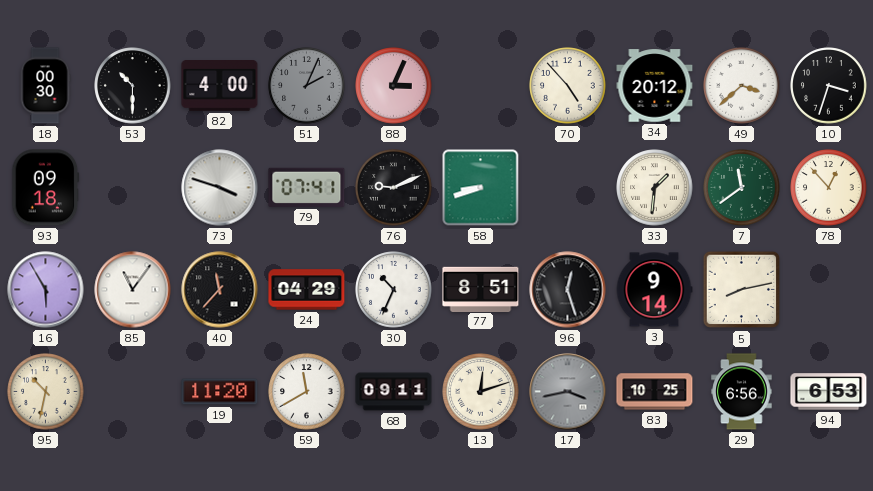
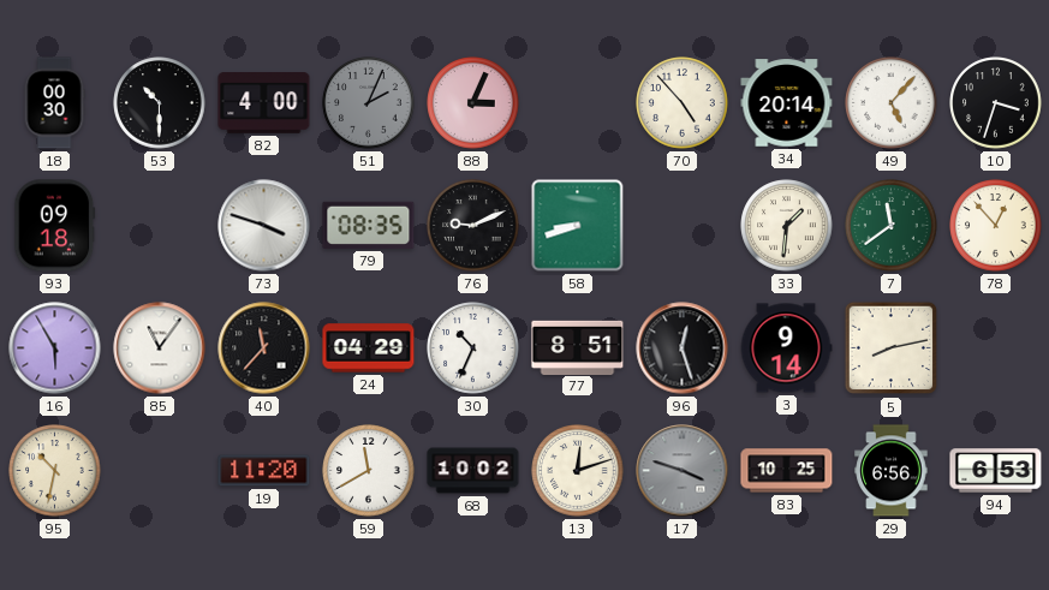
34: 20:12 -> 20:14
49: 3:38 -> 5:07
79: 07:41 -> 08:35
68: 09:11 -> 10:02
17: 3:43 -> 3:48
